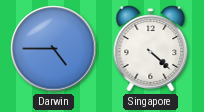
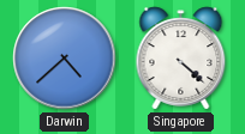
Darwin: 4:45 -> 4:38
